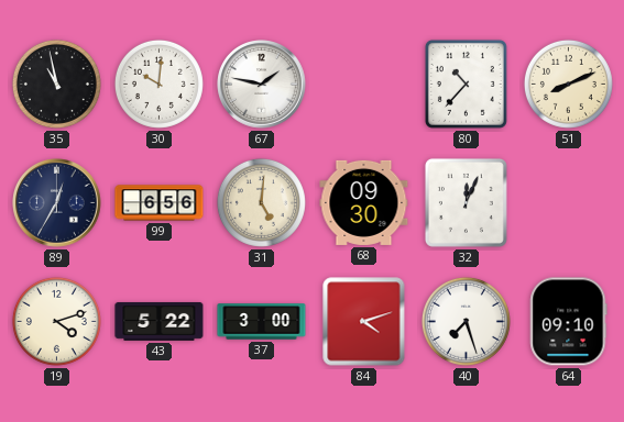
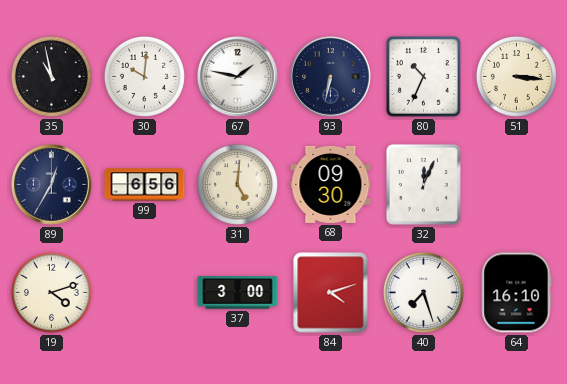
93: none -> 6:32
80: 10:37 -> 10:34
51: 8:11 -> 3:16
43: 5:22 -> none
64: 09:10 -> 16:10
